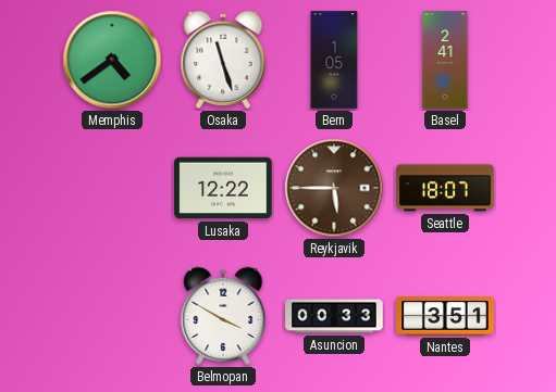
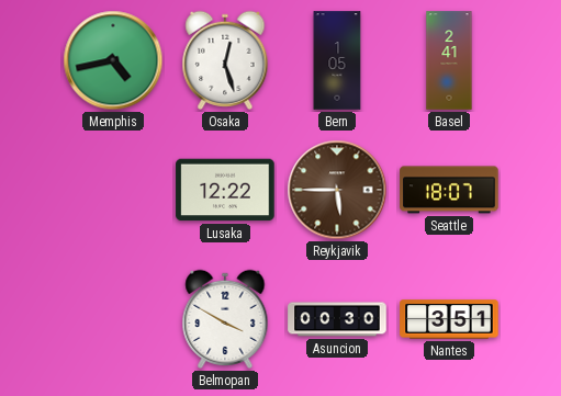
Memphis: 4:39 -> 4:43
Osaka: 11:27 -> 12:27
Asuncion: 00:33 -> 00:30
